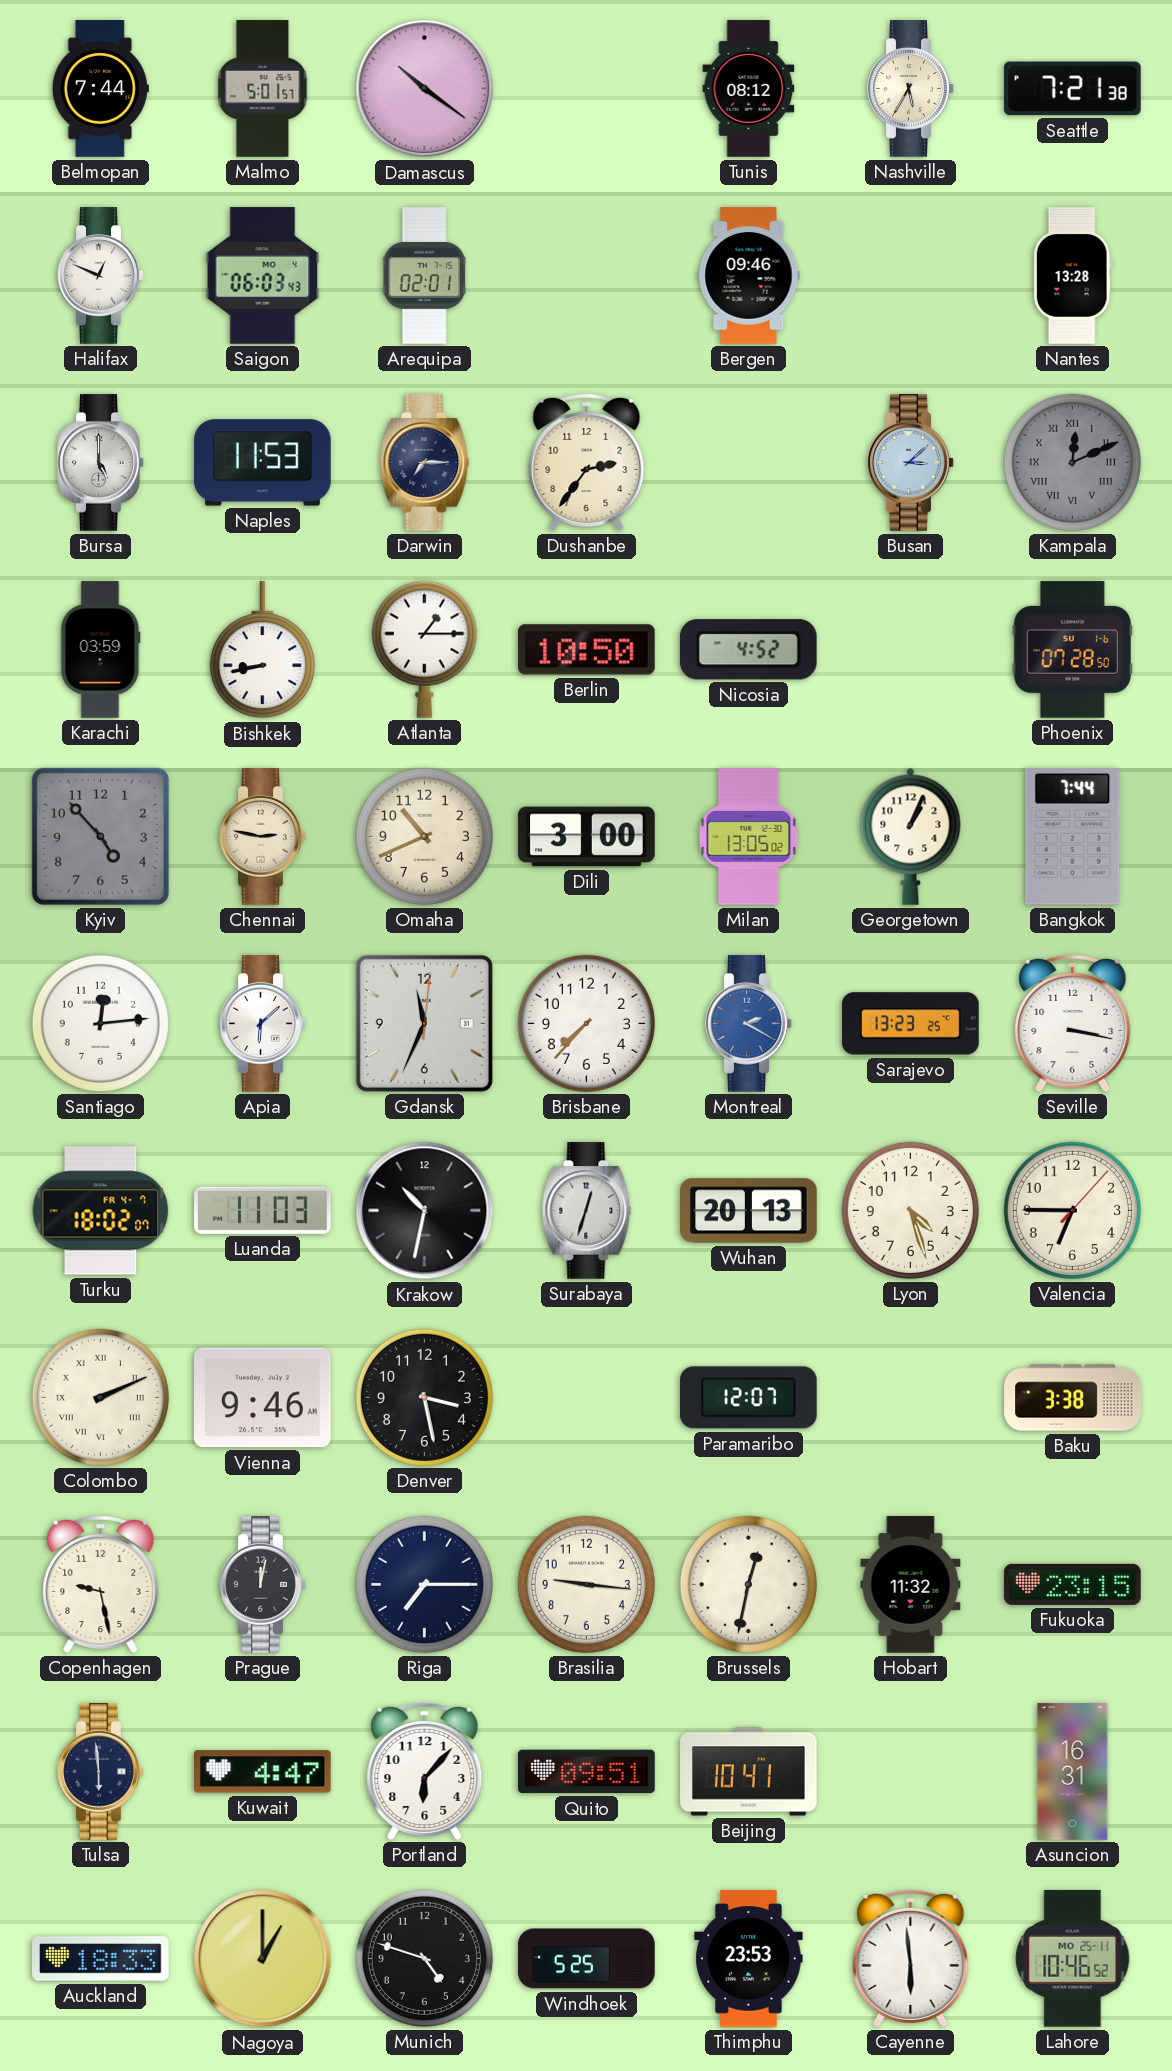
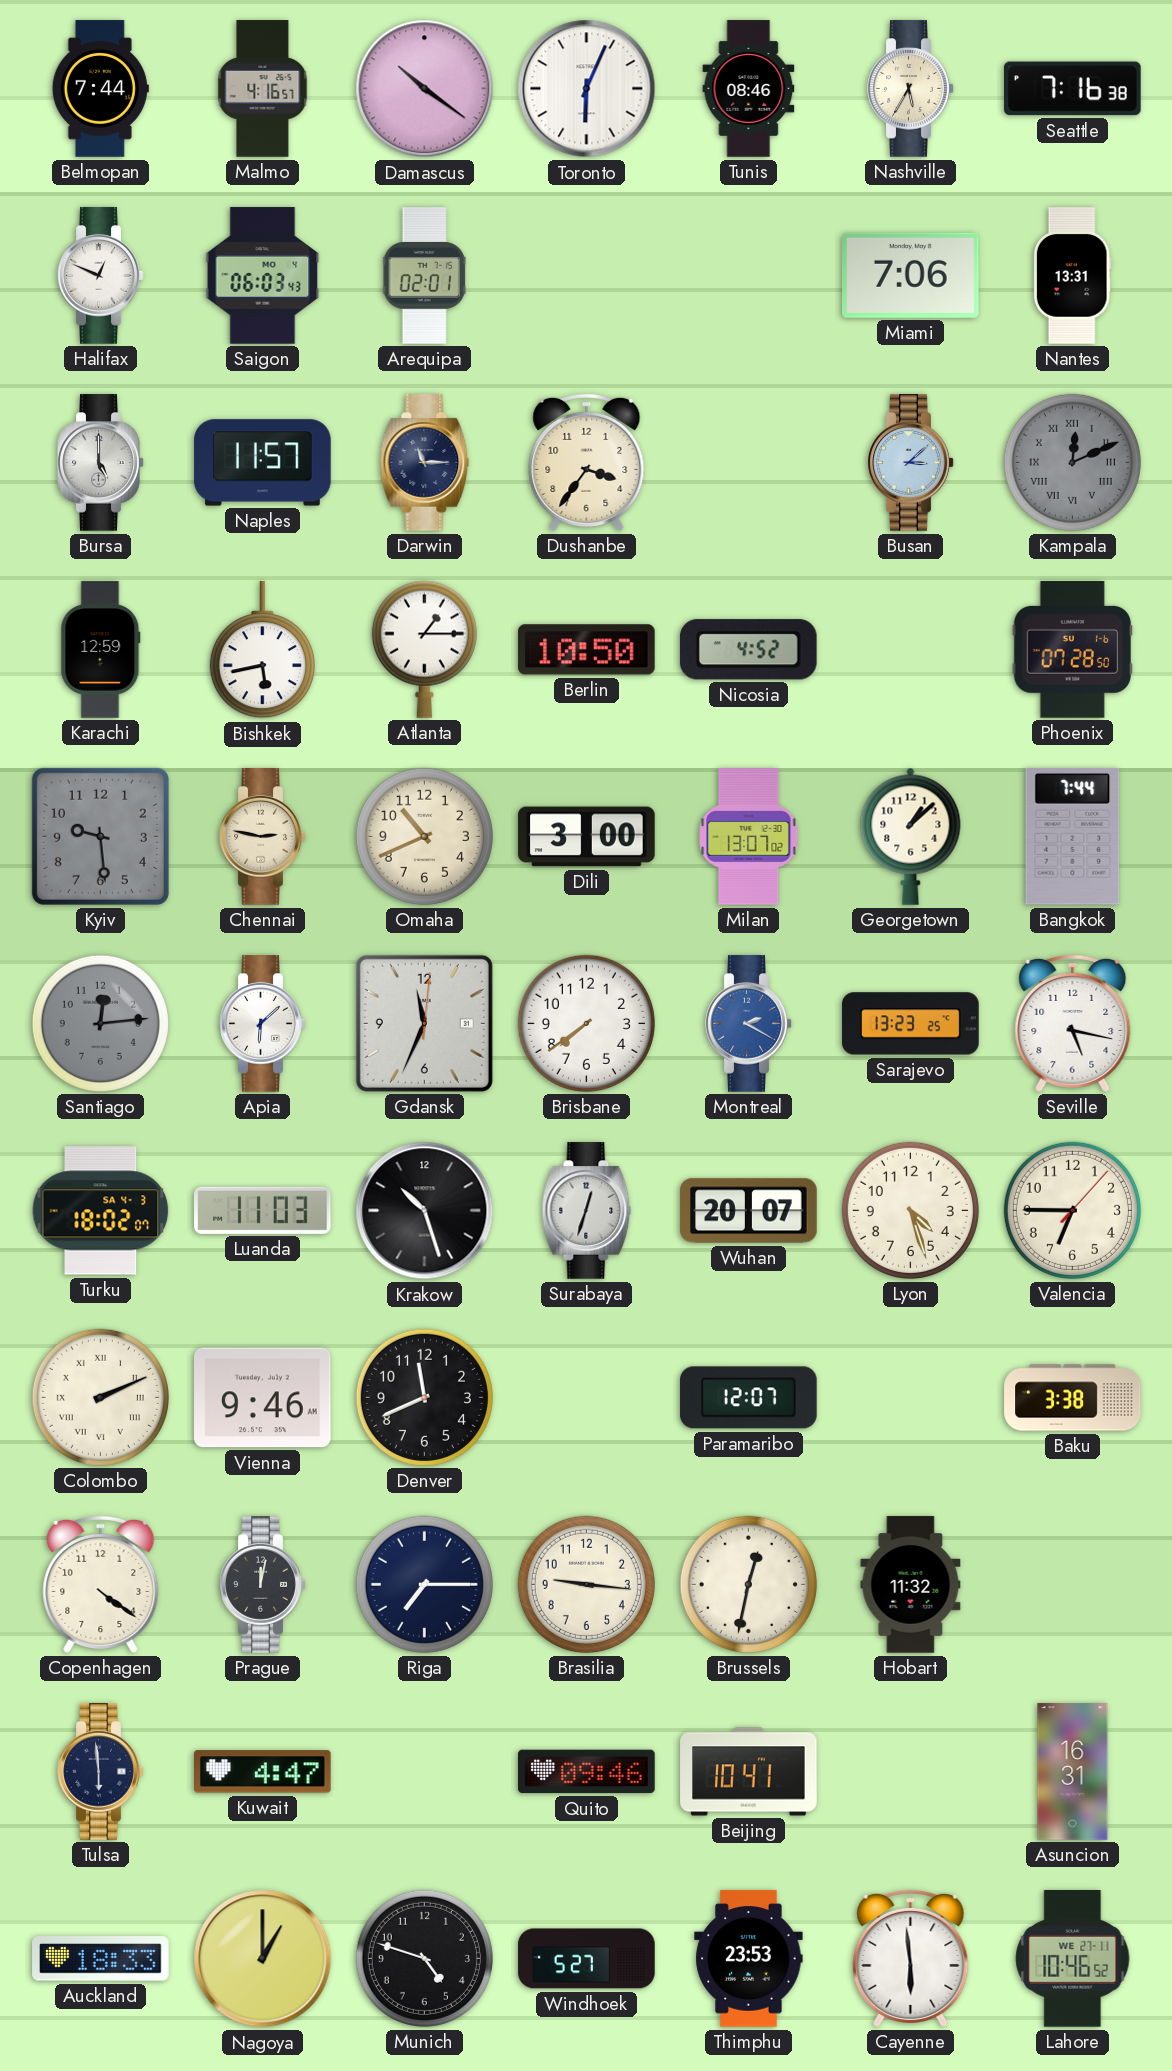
Malmo: 5:01 -> 4:16
Toronto: none -> 6:04
Tunis: 08:12 -> 08:46
Seattle: 7:21 -> 7:16
Bergen: 09:46 -> none
Miami: none -> 7:06
Nantes: 13:28 -> 13:31
Naples: 11:53 -> 11:57
Darwin: 7:15 -> 11:15
Dushanbe: 2:36 -> 3:36
Karachi: 03:59 -> 12:59
Bishkek: 8:43 -> 5:43
Kyiv: 4:53 -> 9:29
Milan: 13:05 -> 13:07
Georgetown: 1:04 -> 1:08
Santiago dial: white -> grey
Brisbane: 7:37 -> 7:39
Seville: 3:17 -> 5:17
Turku date: FR 4-7 -> SA 4-3
Krakow: 10:32 -> 10:27
Wuhan: 20:13 -> 20:07
Denver: 3:28 -> 11:41
Copenhagen: 9:28 -> 4:21
Fukuoka: 23:15 -> none
Portland: 6:07 -> none
Quito: 09:51 -> 09:46
Windhoek: 5:25 -> 5:27
Lahore date: MO 25-11 -> WE 27-11
